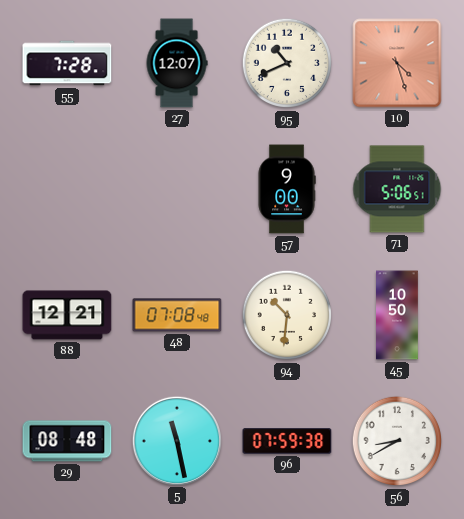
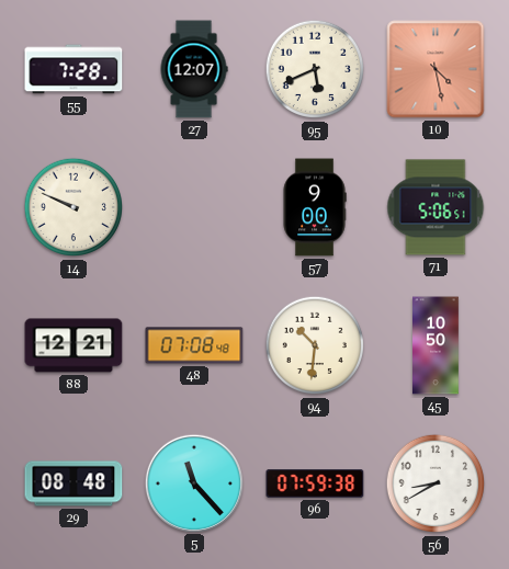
95: 10:41 -> 5:41
10: 4:27 -> 4:28
14: none -> 9:49
5: 11:28 -> 11:23
